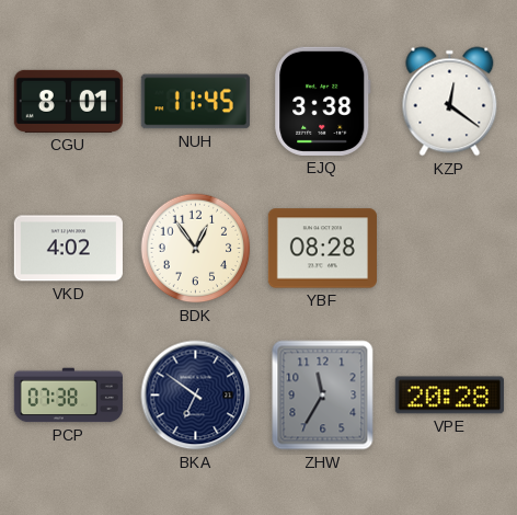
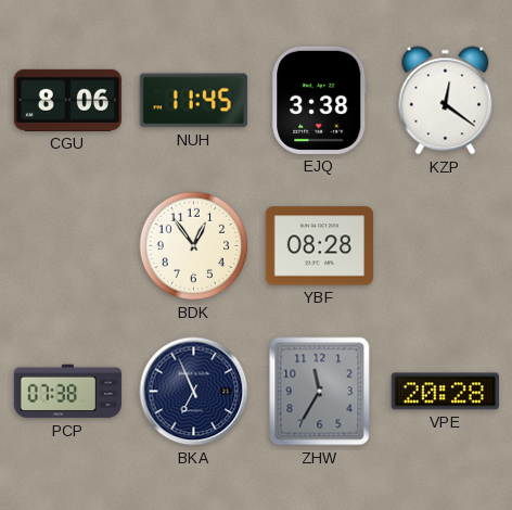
CGU: 8:01 -> 8:06
VKD: 4:02 -> none
BKA: 6:51 -> 6:56
